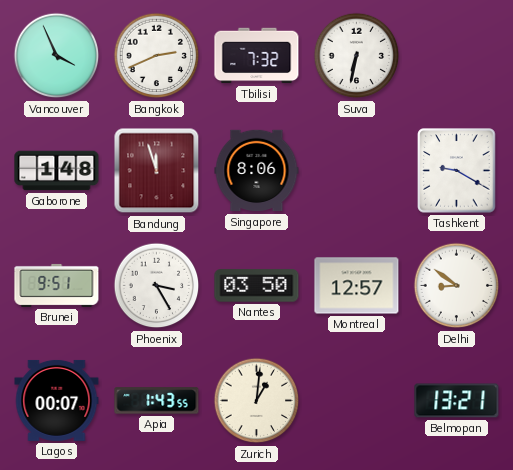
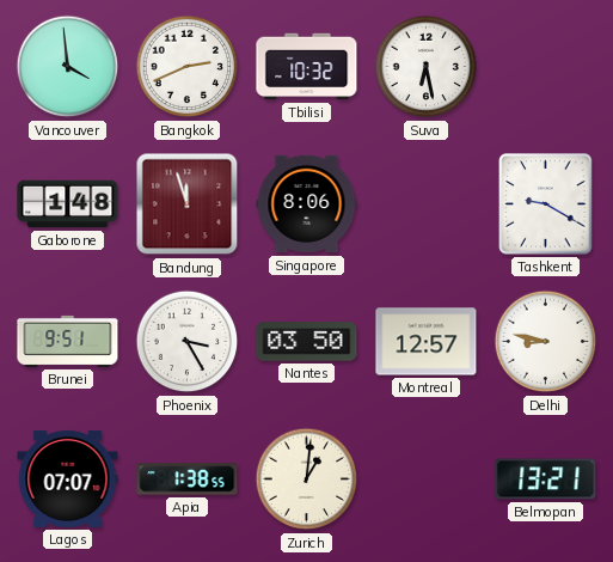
Vancouver: 3:56 -> 3:59
Tbilisi: 7:32 -> 10:32
Suva: 6:32 -> 6:28
Delhi: 8:51 -> 8:47
Lagos: 00:07 -> 07:07
Apia: 1:43 -> 1:38
